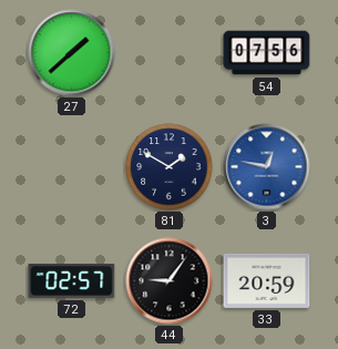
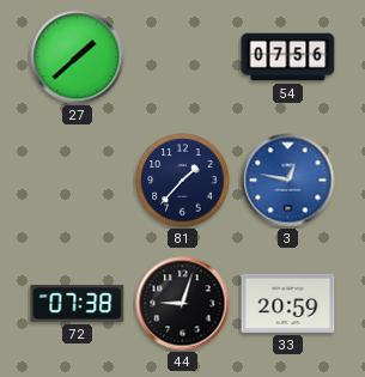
81: 1:50 -> 1:37
72: 02:57 -> 07:38
44: 9:06 -> 9:03
